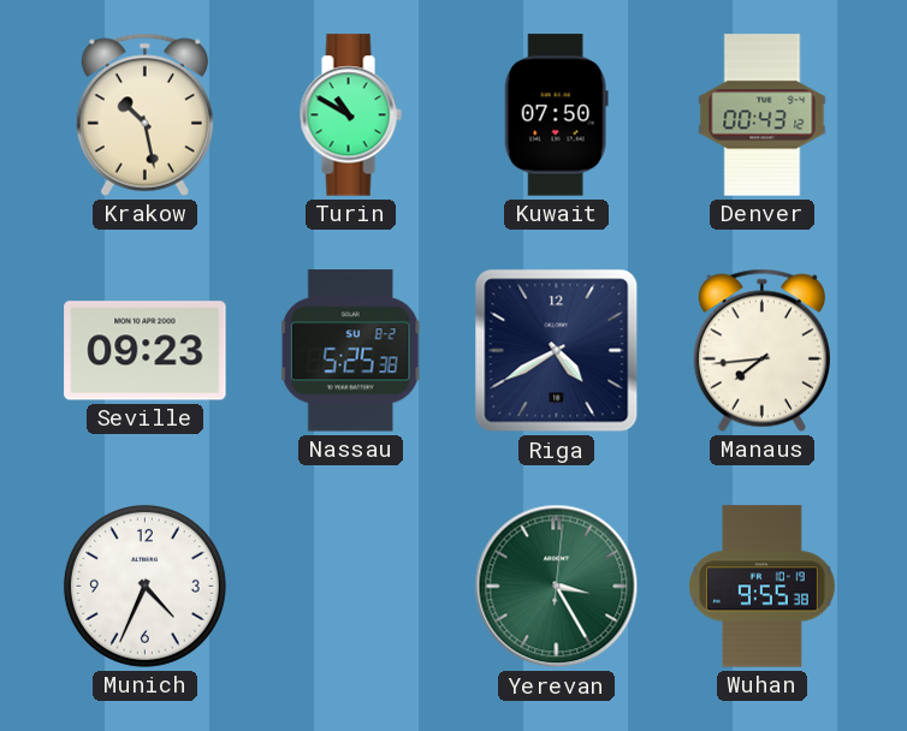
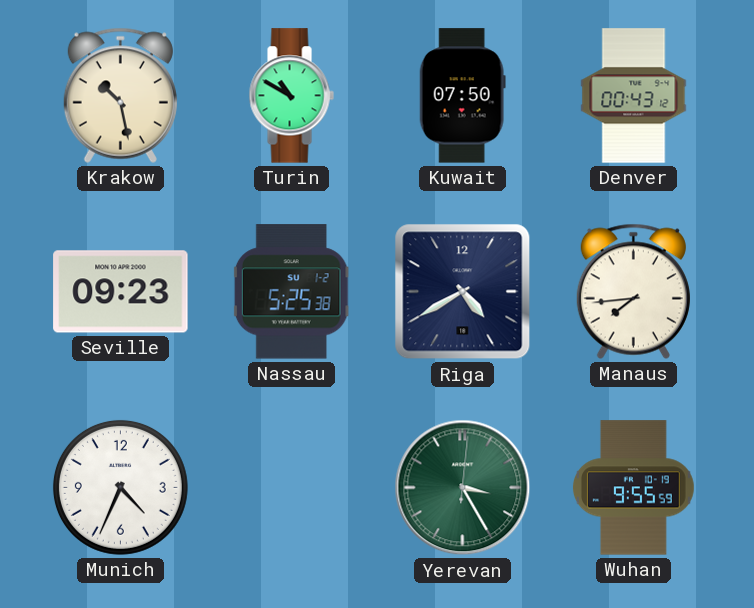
Nassau date: SU 8-2 -> SU 1-2
Wuhan: 9:55:38 -> 9:55:59
